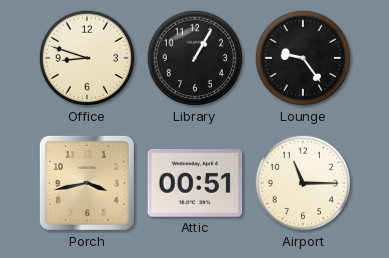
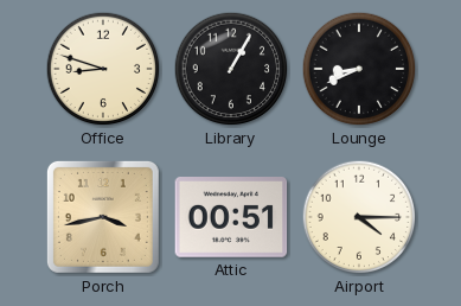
Lounge: 9:24 -> 8:41
Airport: 11:15 -> 4:15
